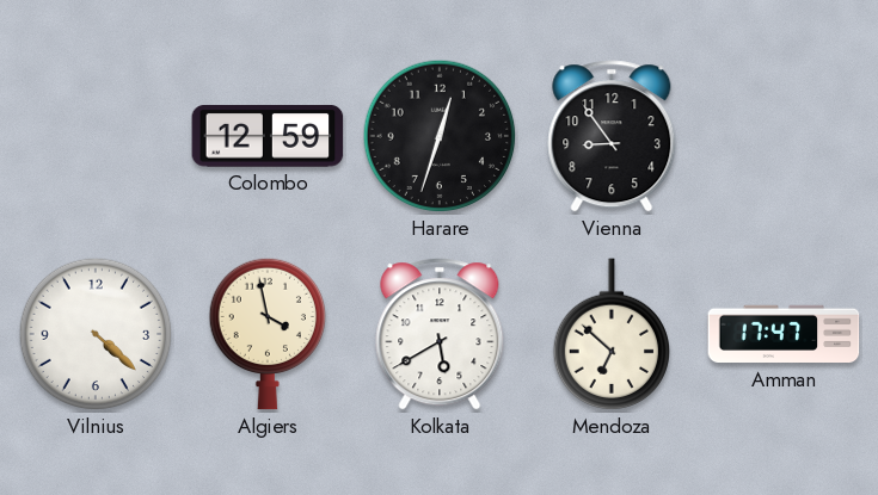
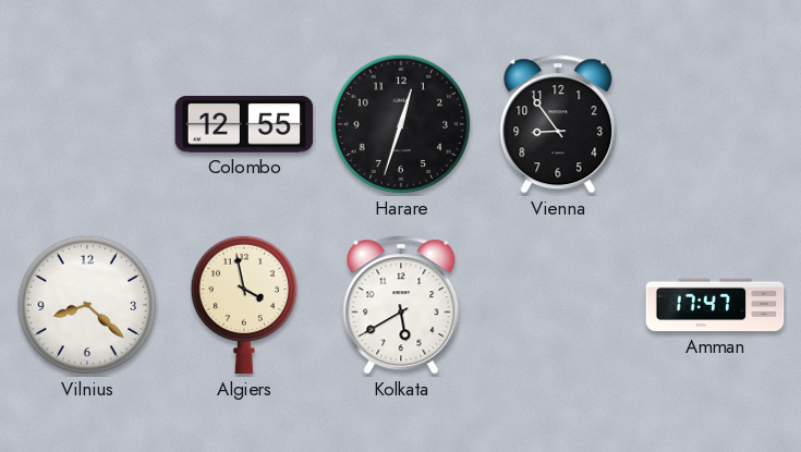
Colombo: 12:59 -> 12:55
Vilnius: 4:22 -> 8:22
Mendoza: 6:52 -> none
